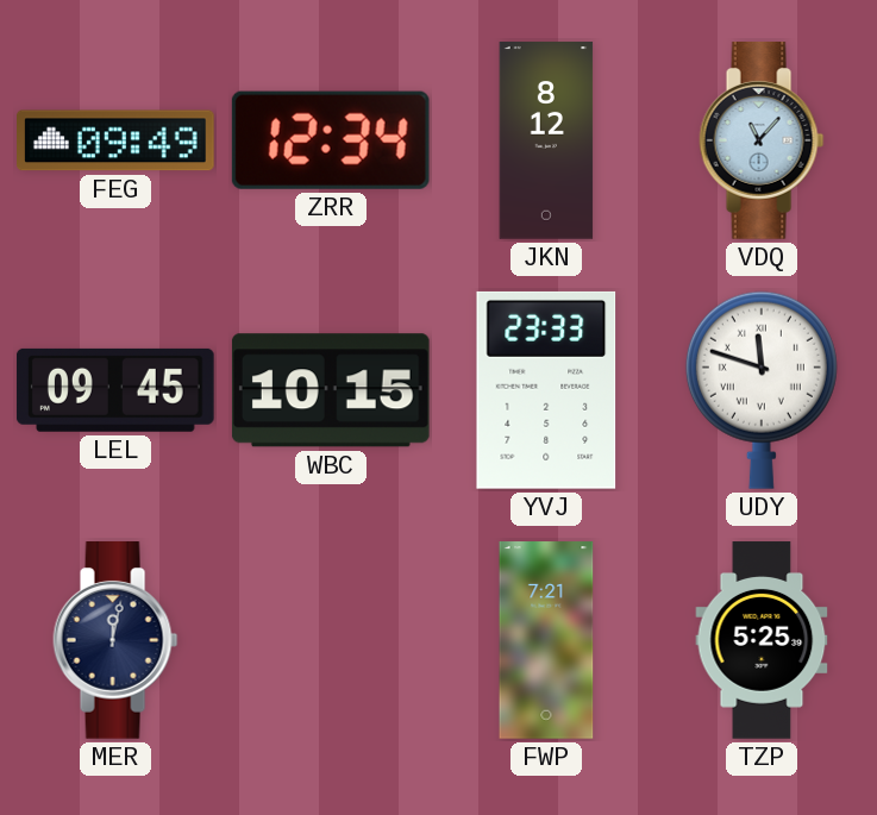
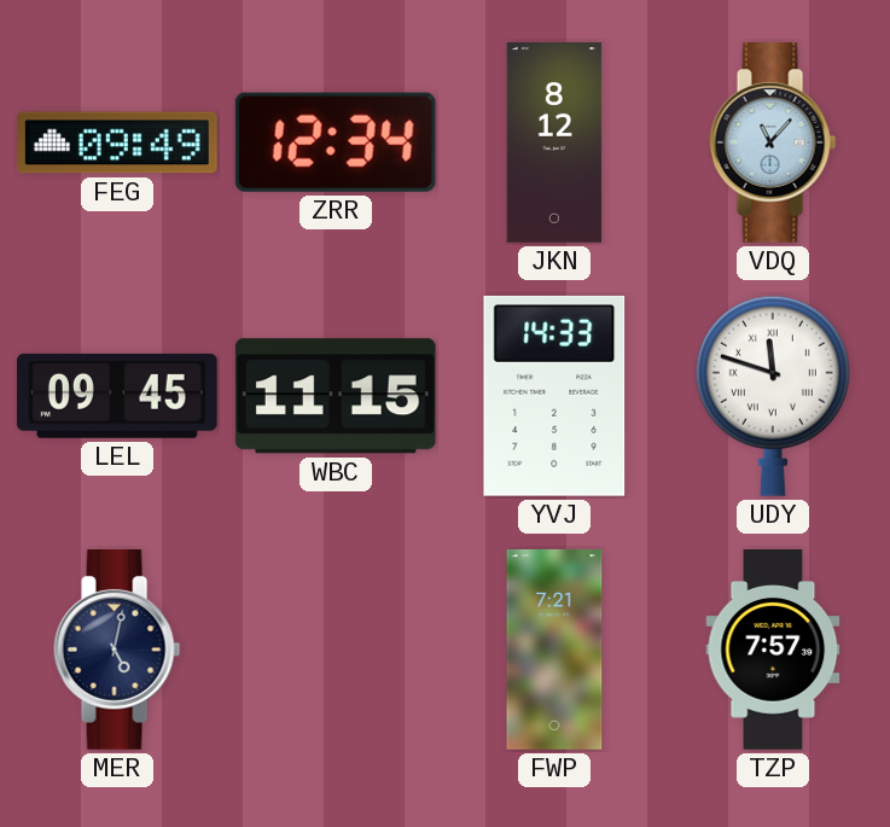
WBC: 10:15 -> 11:15
YVJ: 23:33 -> 14:33
MER: 12:02 -> 5:02
TZP: 5:25 -> 7:57
